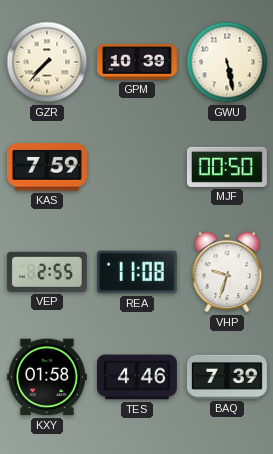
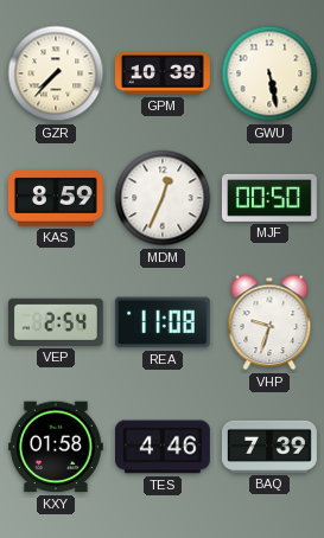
KAS: 7:59 -> 8:59
MDM: none -> 12:34
VEP: 2:55 -> 2:54
